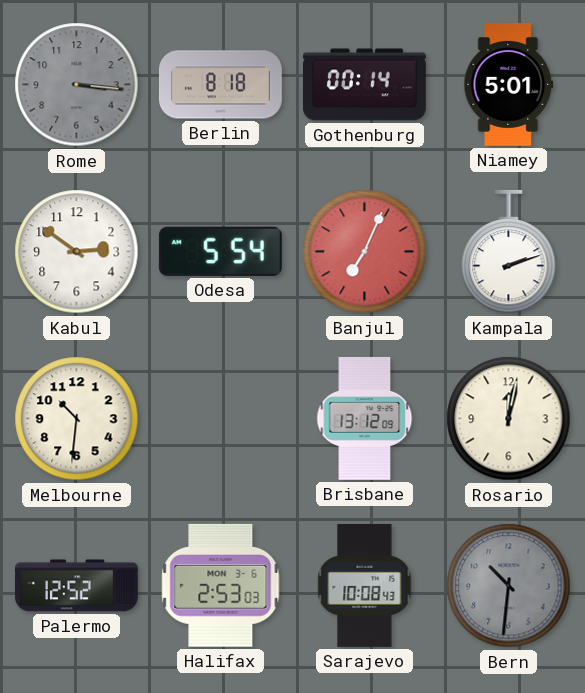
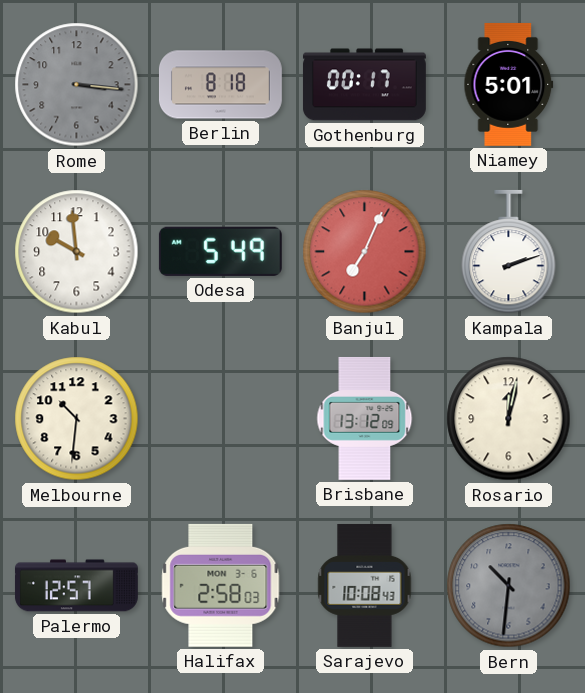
Gothenburg: 00:14 -> 00:17
Kabul: 2:51 -> 9:59
Odesa: 5:54 -> 5:49
Palermo: 12:52 -> 12:57
Halifax: 2:53 -> 2:58
